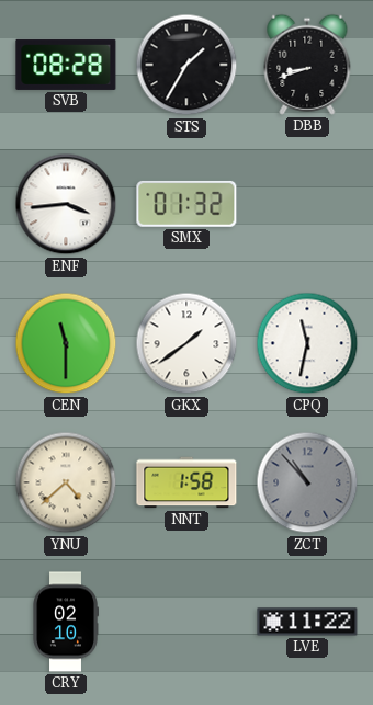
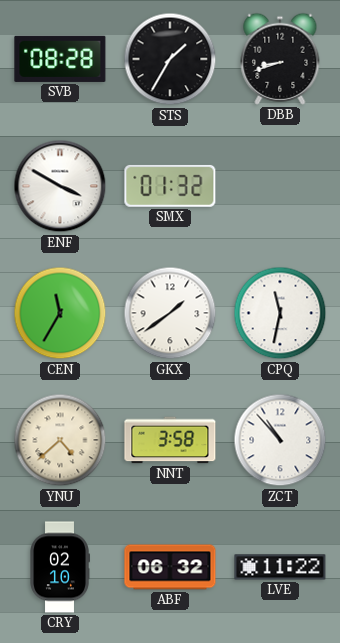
ENF: 3:44 -> 3:50
CEN: 11:30 -> 11:35
NNT: 1:58 -> 3:58
ZCT dial: grey -> white
ABF: none -> 06:32
